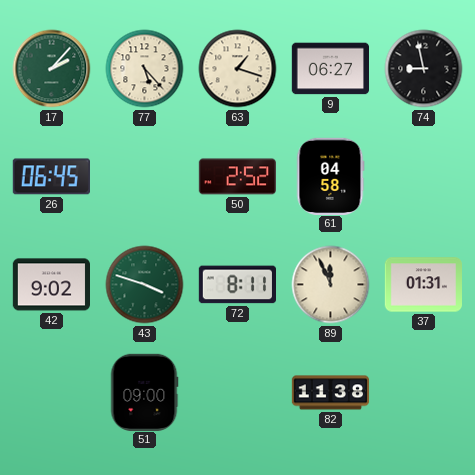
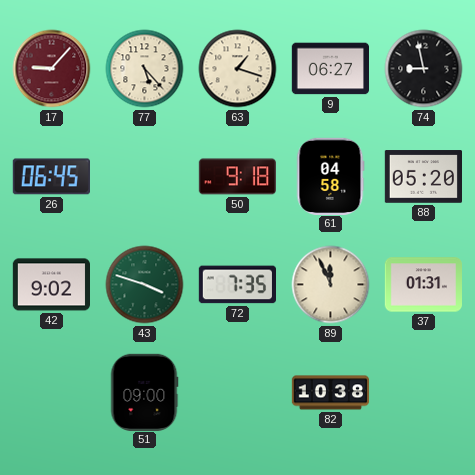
17: 2:07 -> 9:07
17 dial: green -> burgundy
50: 2:52 -> 9:18
88: none -> 05:20
72: 8:11 -> 7:35
82: 11:38 -> 10:38
